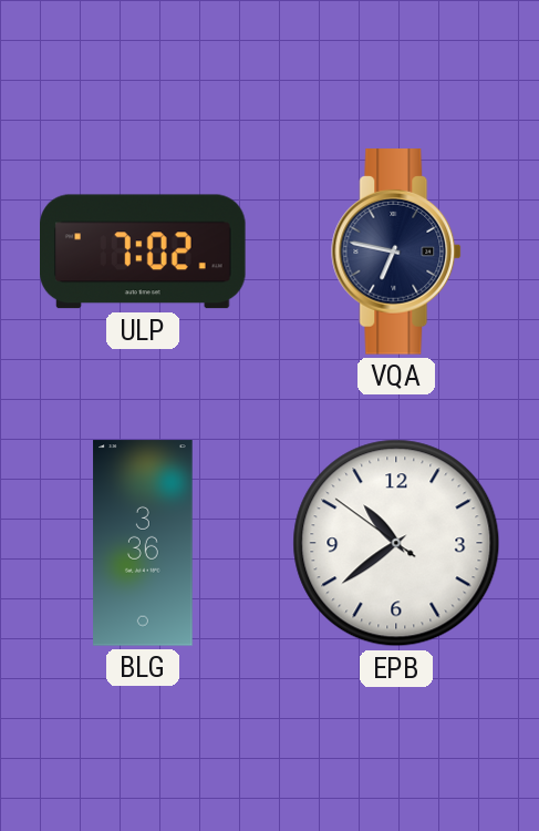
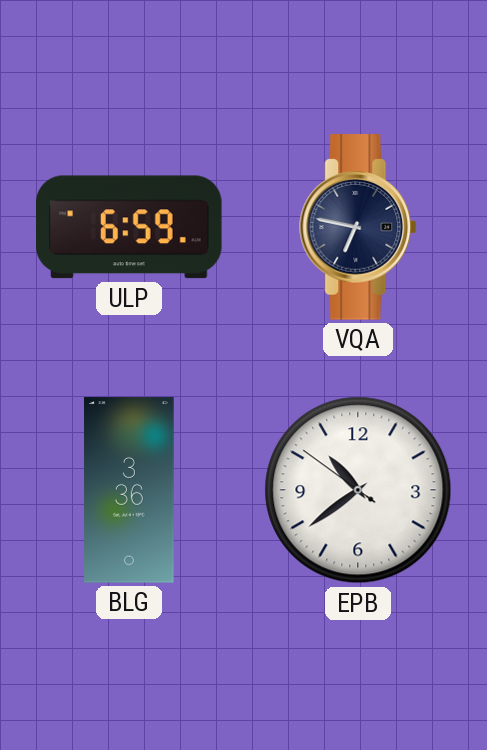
ULP: 7:02 -> 6:59
